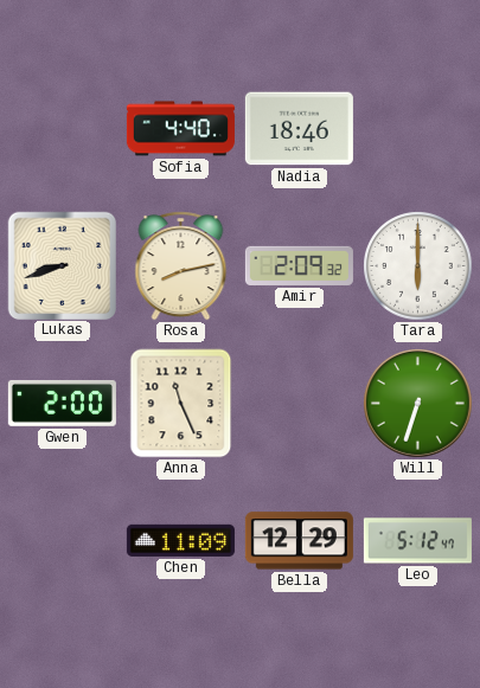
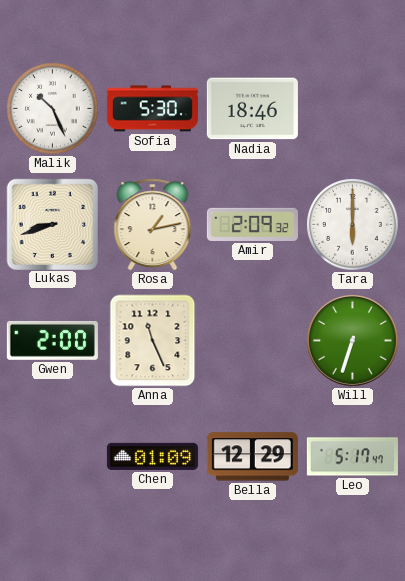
Malik: none -> 10:26
Sofia: 4:40 -> 5:30
Rosa: 8:13 -> 1:13
Chen: 11:09 -> 01:09
Leo: 5:12 -> 5:17
